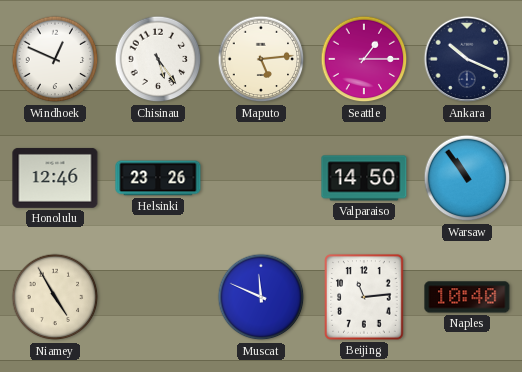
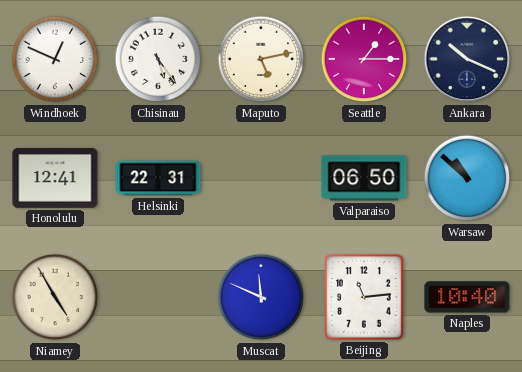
Maputo: 5:14 -> 5:13
Honolulu: 12:46 -> 12:41
Helsinki: 23:26 -> 22:31
Valparaiso: 14:50 -> 06:50
Warsaw: 10:54 -> 10:52
